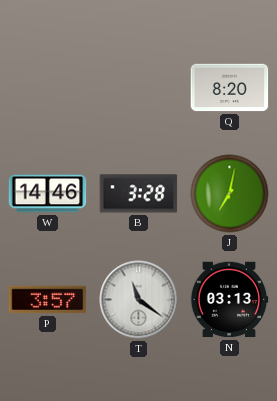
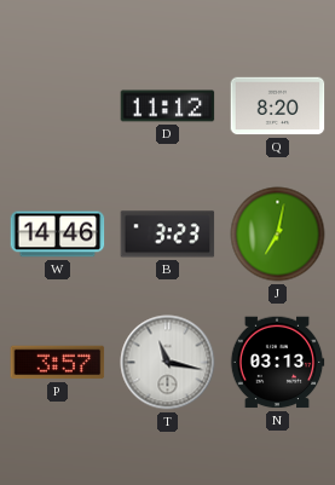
D: none -> 11:12
B: 3:28 -> 3:23
T: 11:21 -> 11:17
